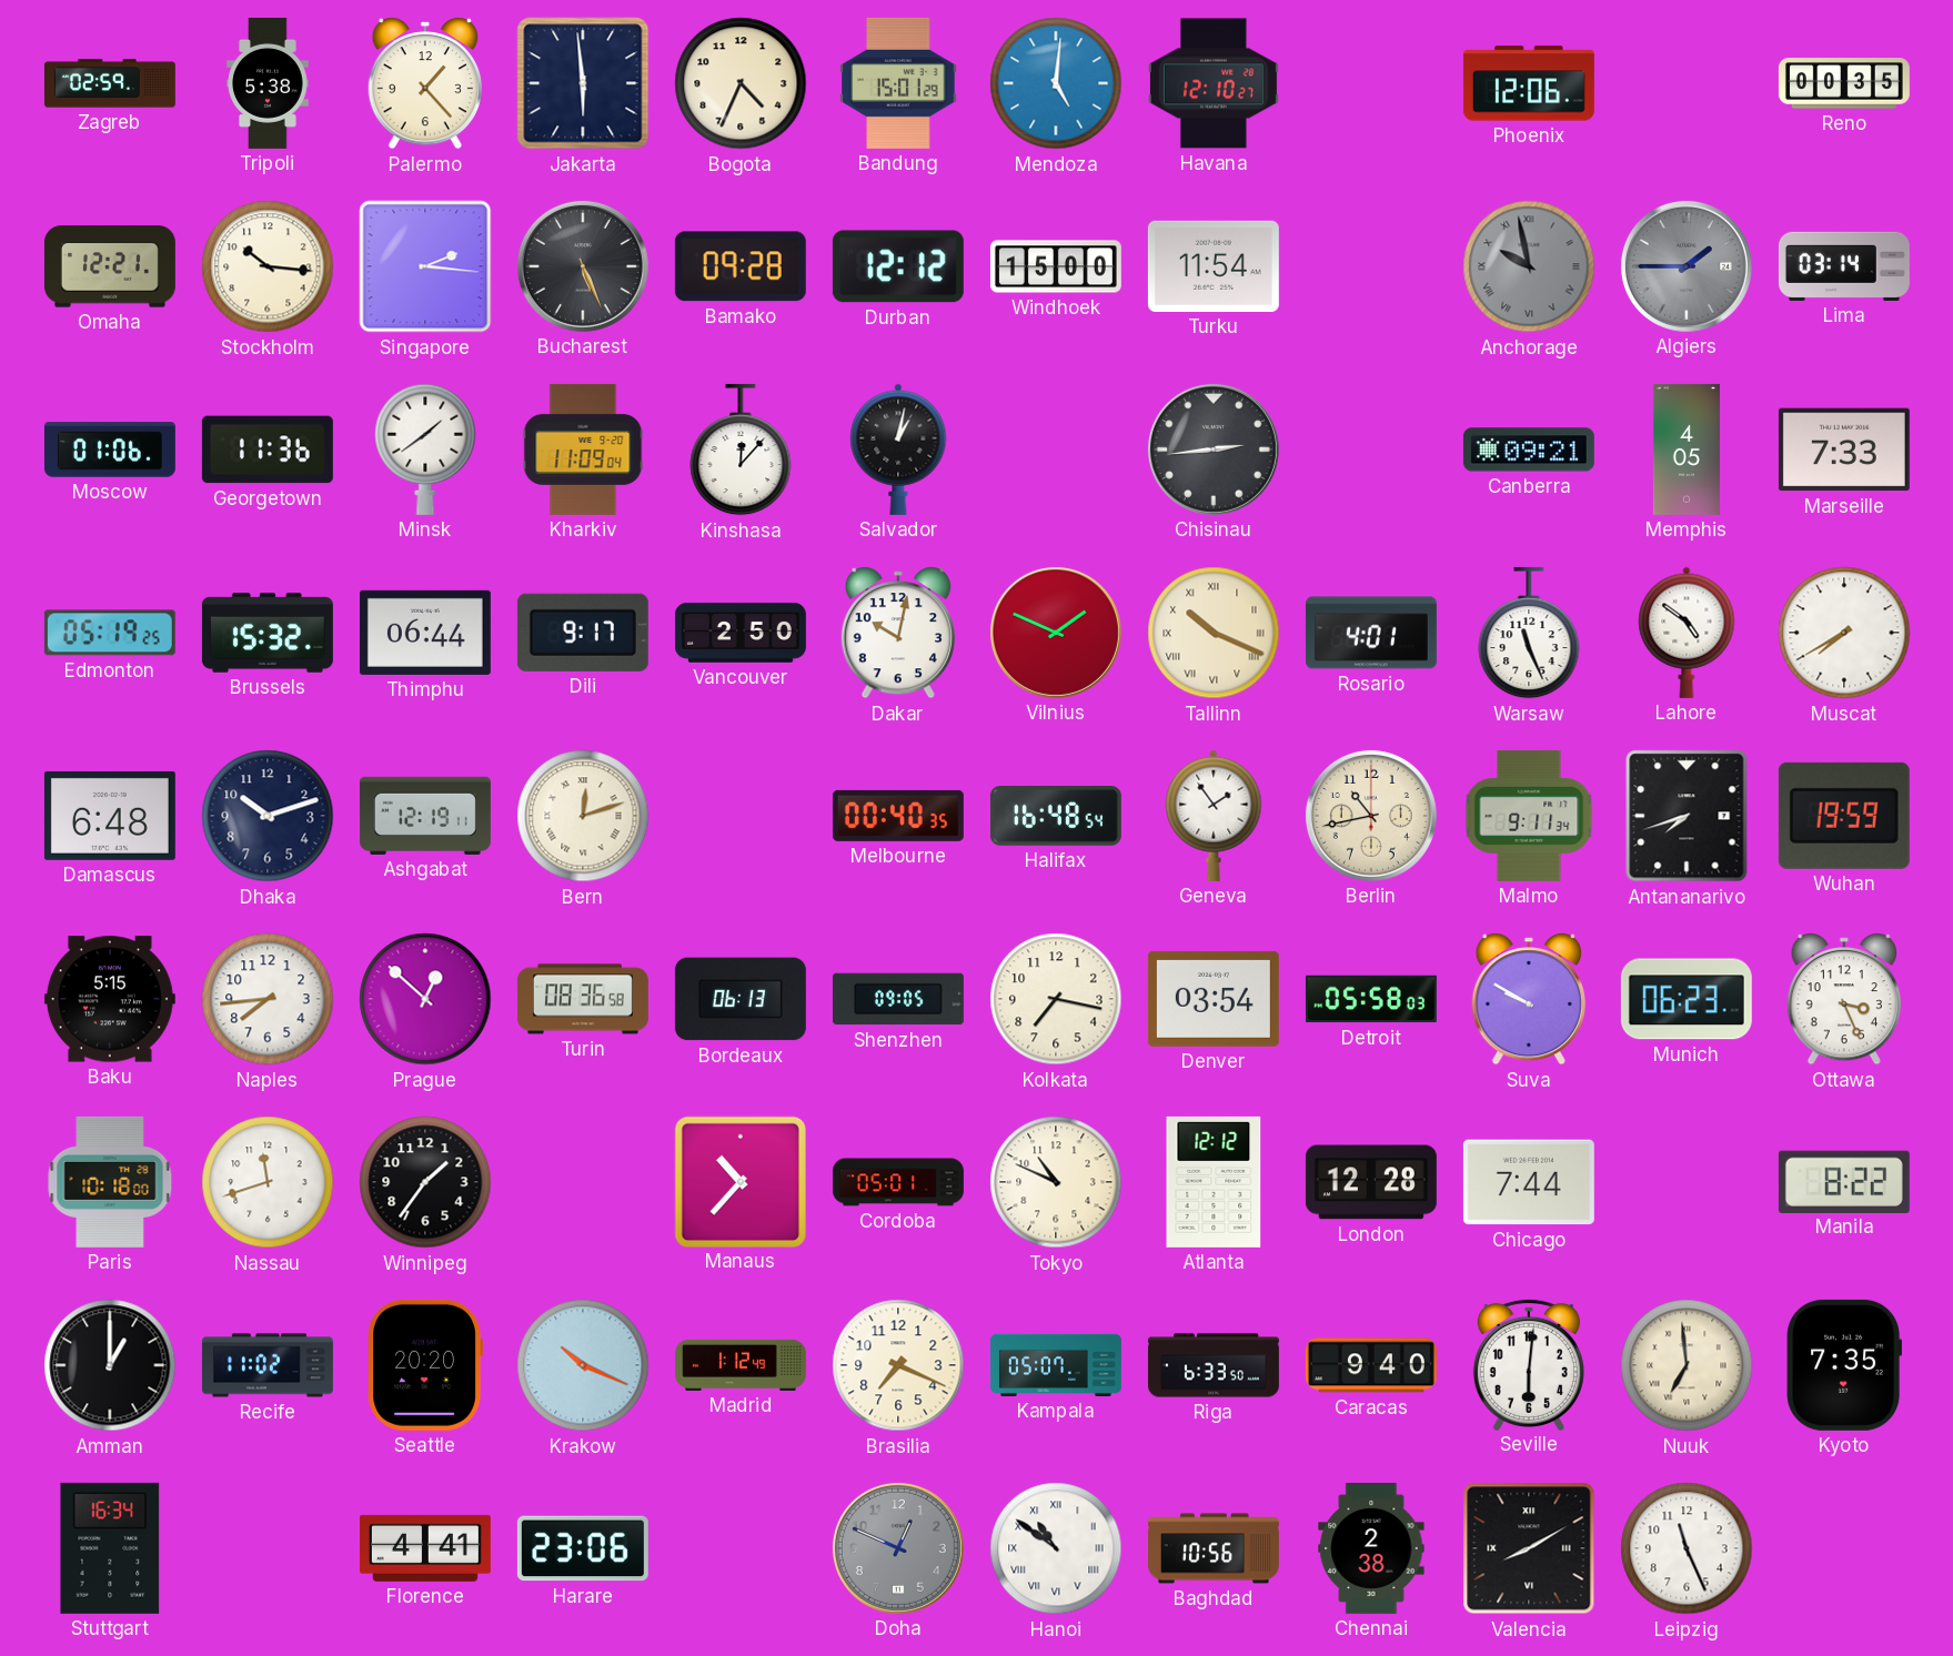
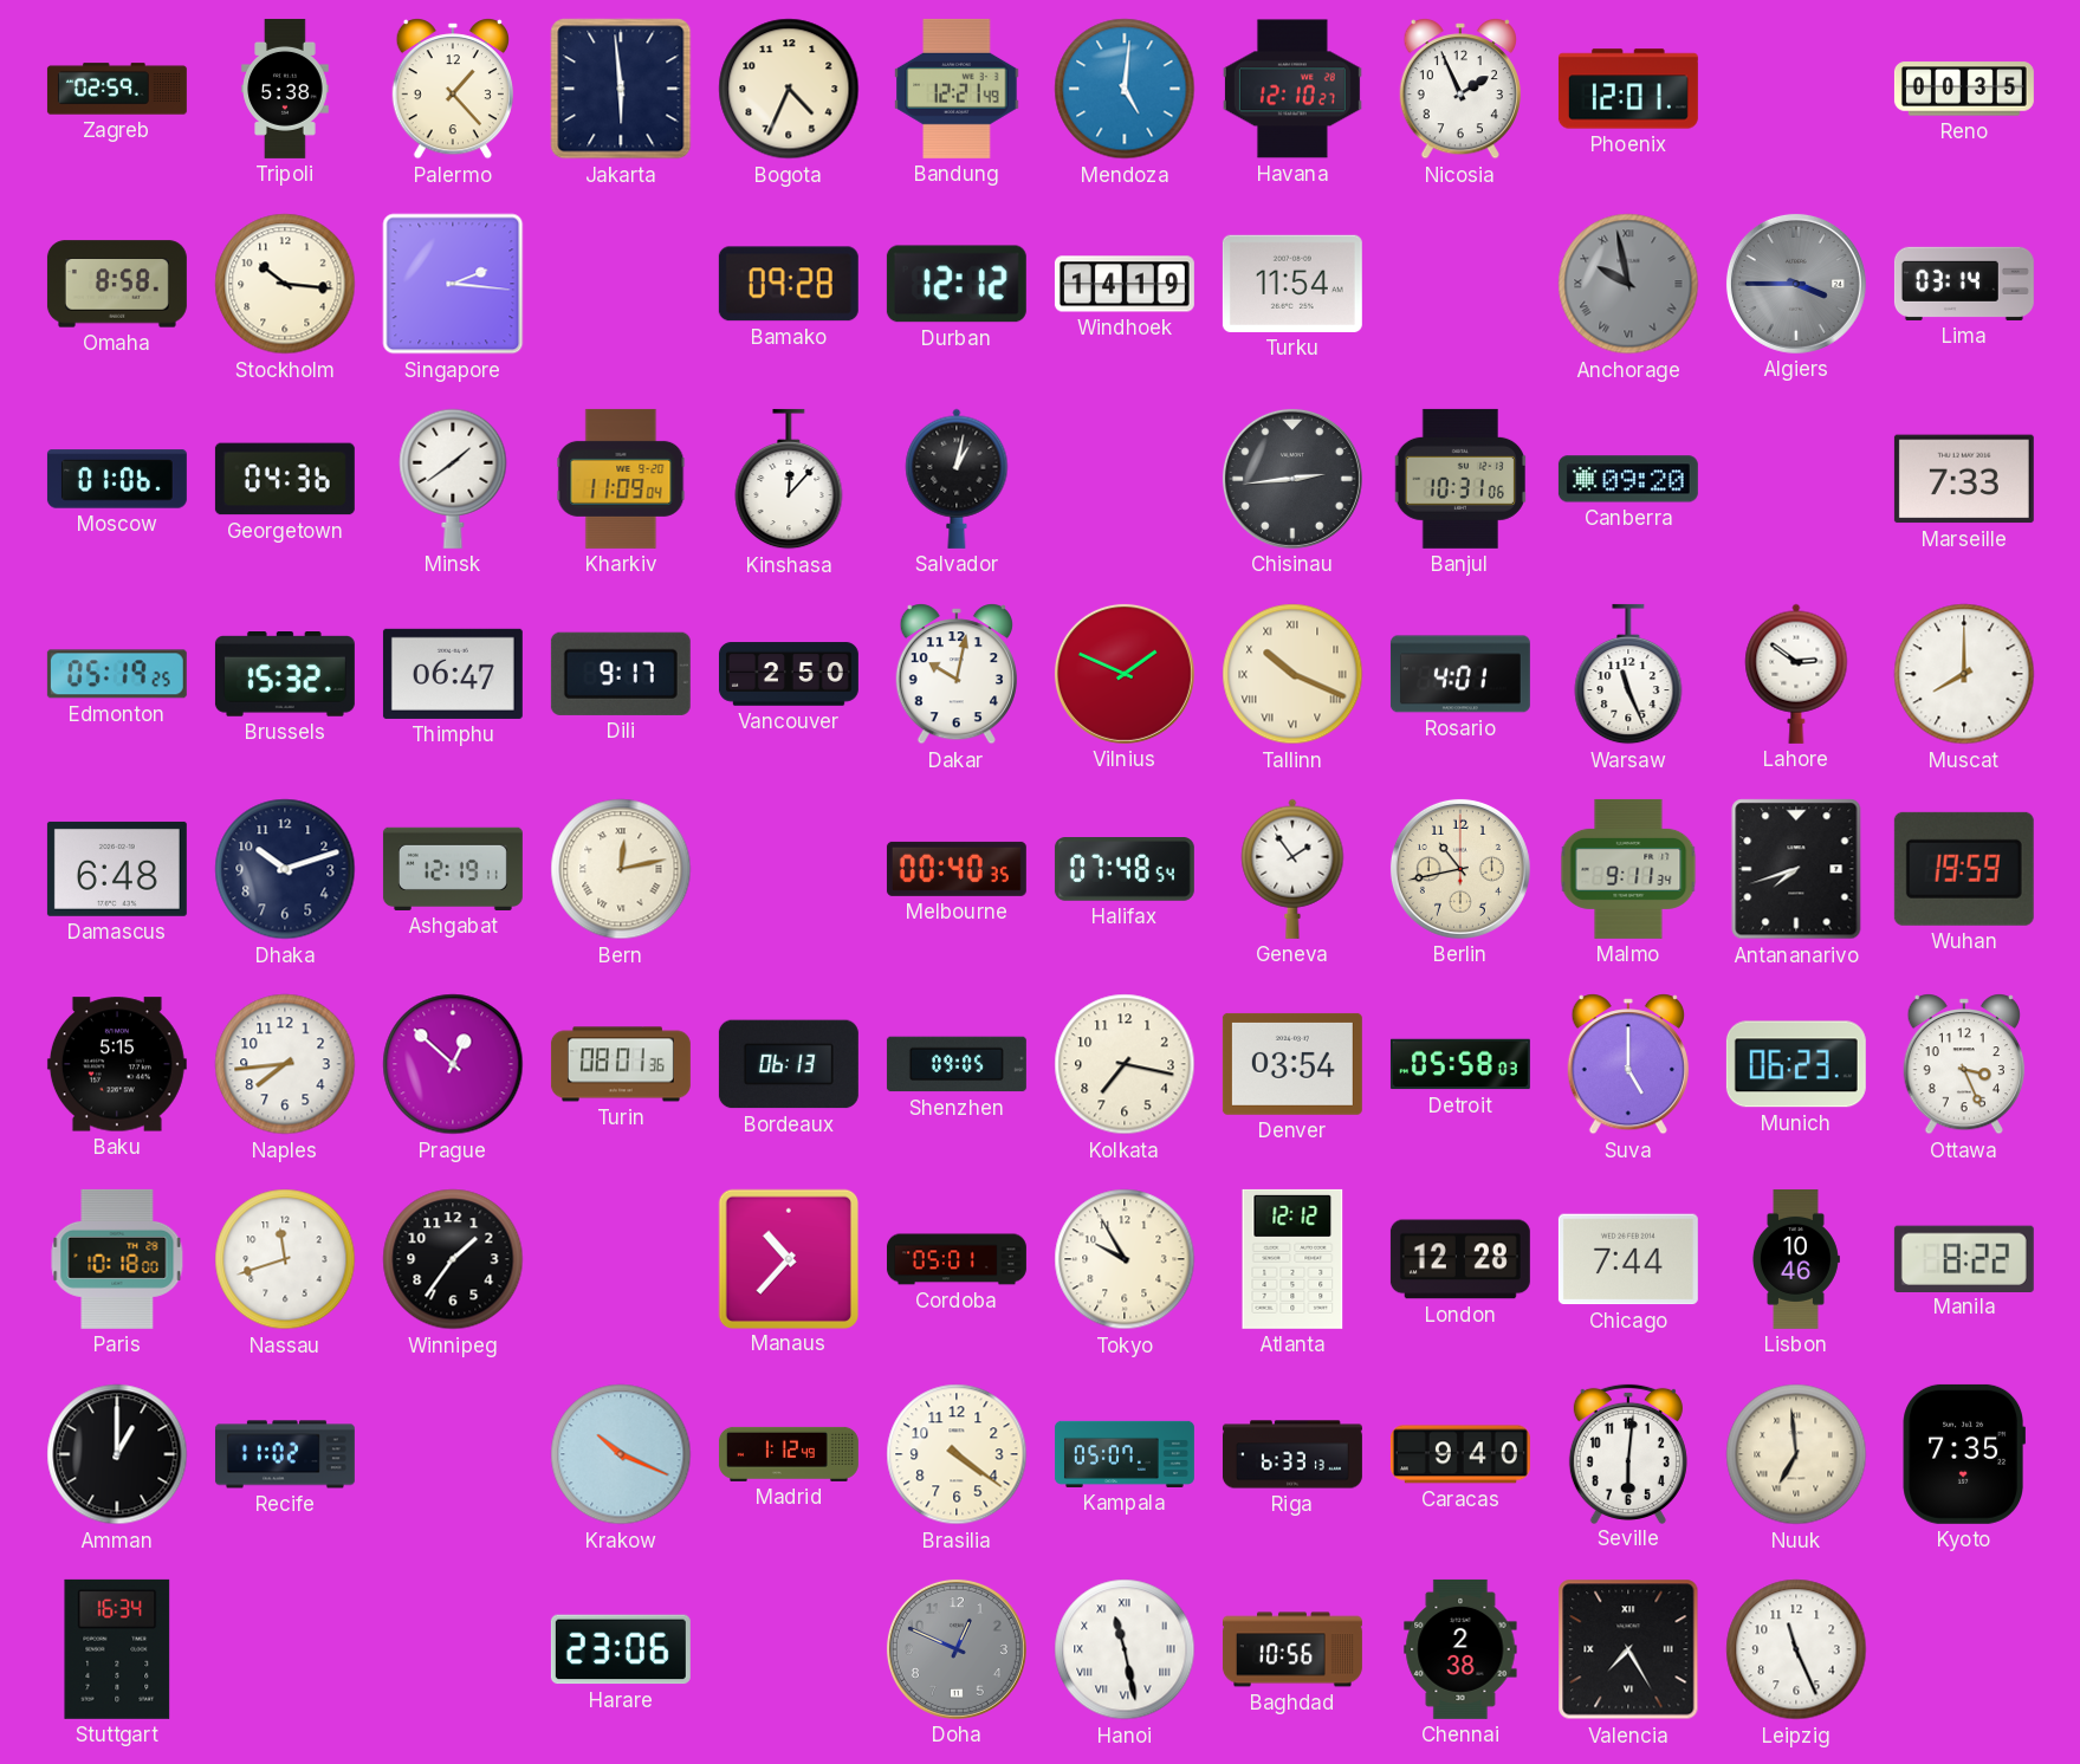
Bandung: 15:01 -> 12:21
Nicosia: none -> 1:56
Phoenix: 12:06 -> 12:01
Omaha: 12:21 -> 8:58
Bucharest: 5:26 -> none
Windhoek: 15:00 -> 14:19
Algiers: 1:45 -> 3:45
Georgetown: 11:36 -> 04:36
Banjul: none -> 10:31
Canberra: 09:21 -> 09:20
Memphis: 4:05 -> none
Thimphu: 06:44 -> 06:47
Lahore: 4:51 -> 2:51
Muscat: 7:40 -> 8:00
Bern: 12:12 -> 12:13
Halifax: 16:48 -> 07:48
Turin: 08:36 -> 08:01
Suva: 9:50 -> 5:00
Tokyo: 10:49 -> 9:55
Lisbon: none -> 10:46
Seattle: 20:20 -> none
Brasilia: 7:19 -> 4:21
Riga: 6:33:50 -> 6:33:13
Florence: 4:41 -> none
Hanoi: 10:51 -> 11:28
Valencia: 8:10 -> 7:25
